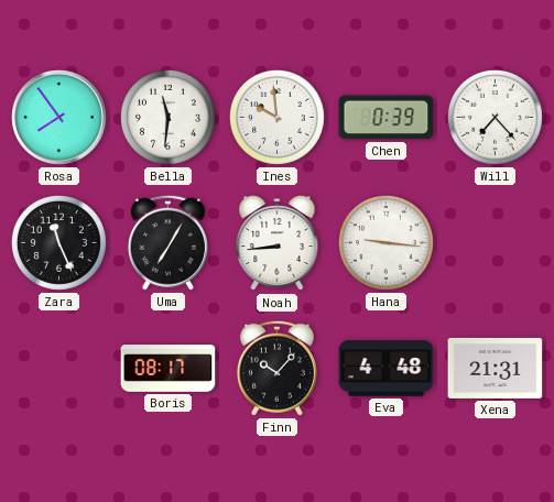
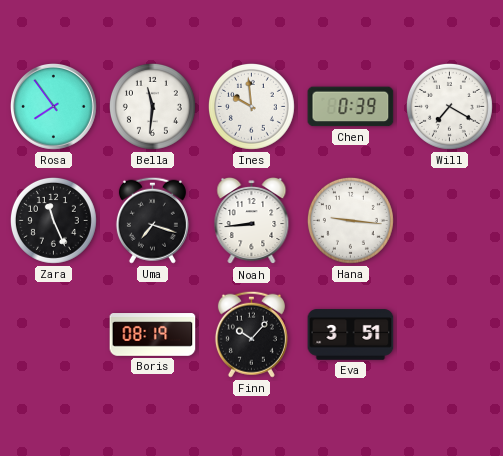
Will: 7:23 -> 7:20
Uma: 7:05 -> 7:18
Boris: 08:17 -> 08:19
Eva: 4:48 -> 3:51
Xena: 21:31 -> none
